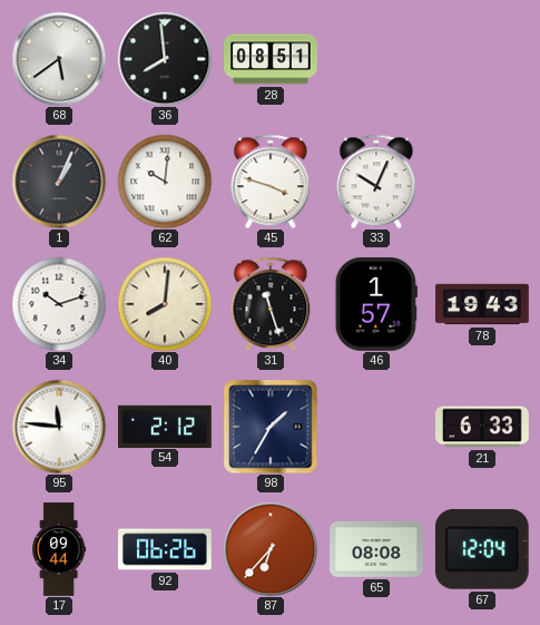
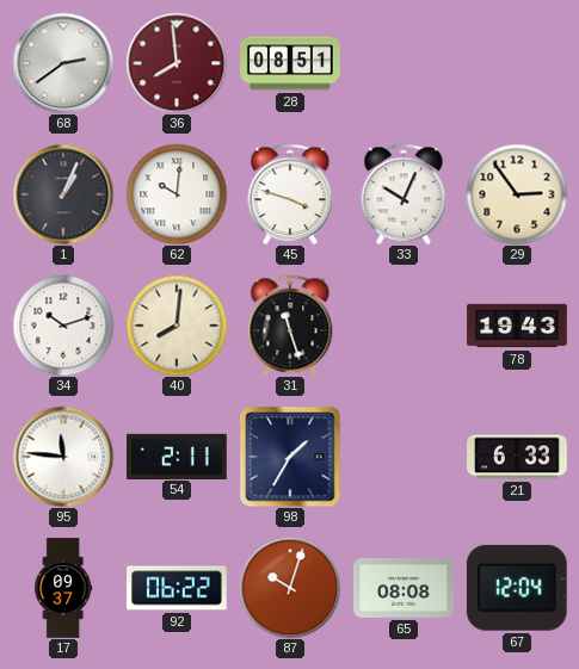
68: 5:39 -> 2:39
36 dial: black -> burgundy
29: none -> 2:54
46: 1:57 -> none
54: 2:12 -> 2:11
17: 09:44 -> 09:37
92: 06:26 -> 06:22
87: 6:37 -> 10:03
